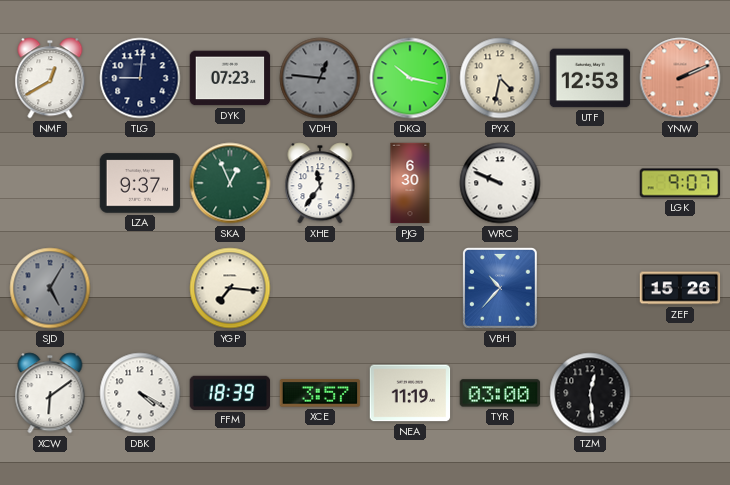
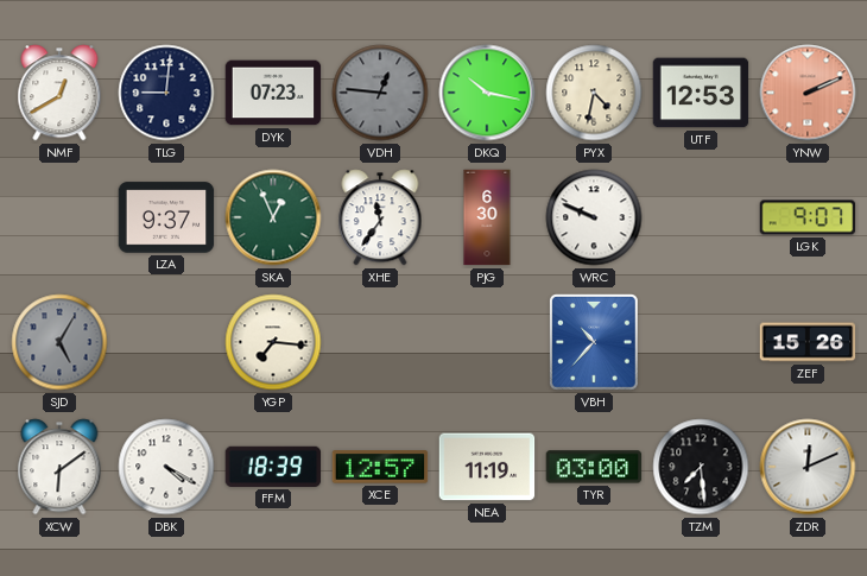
XCE: 3:57 -> 12:57
TZM: 12:29 -> 7:29
ZDR: none -> 12:11
